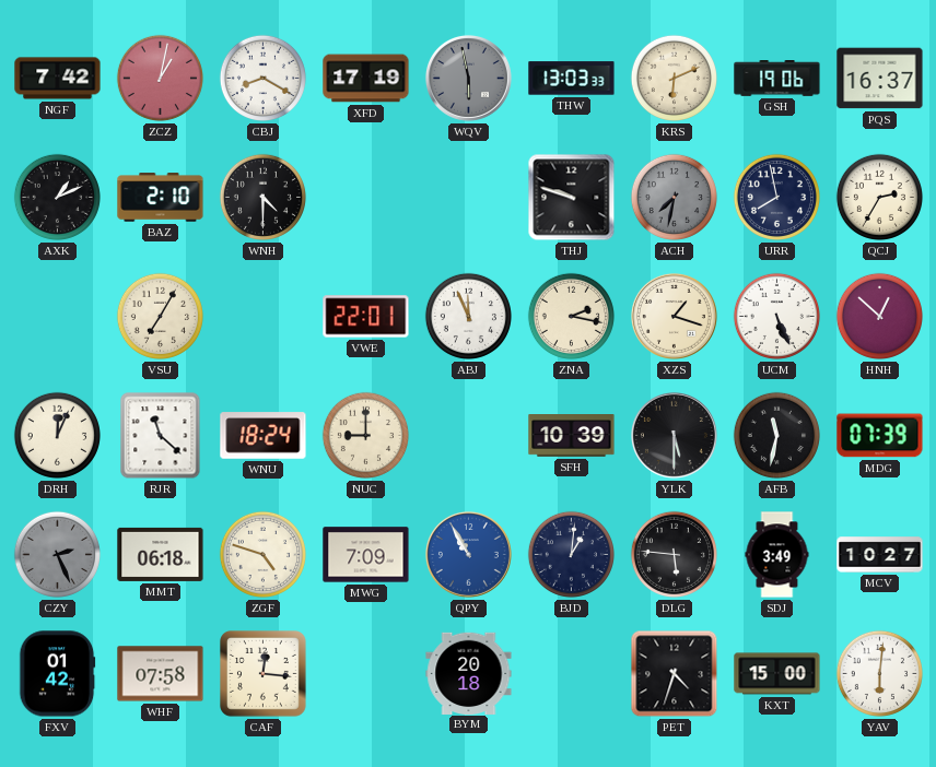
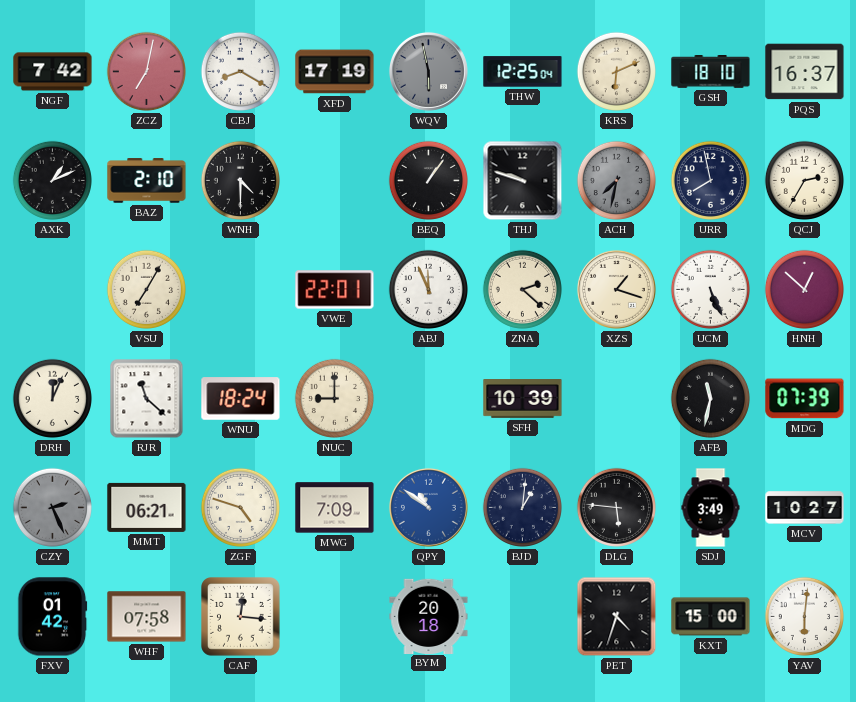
ZCZ: 1:02 -> 7:02
THW: 13:03 -> 12:25
GSH: 19:06 -> 18:10
BEQ: none -> 1:06
ZNA: 2:17 -> 2:22
YLK: 5:30 -> none
MMT: 06:18 -> 06:21
QPY: 10:55 -> 10:51
